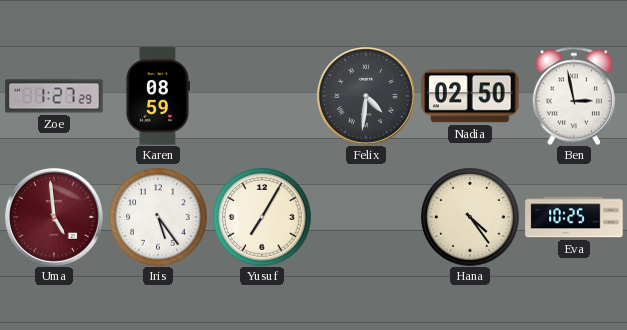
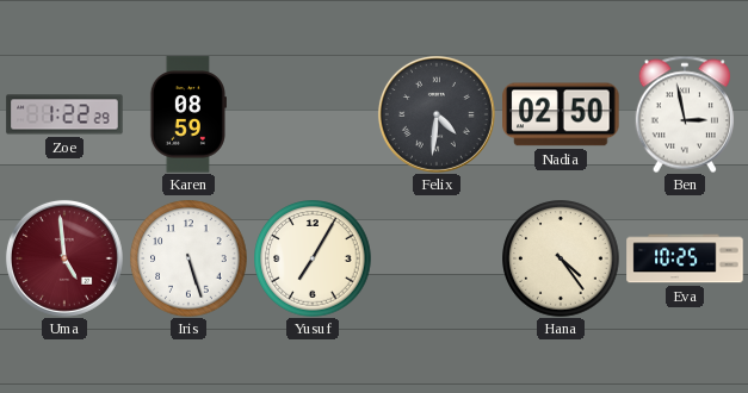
Zoe: 1:27 -> 1:22
Iris: 5:24 -> 5:27
